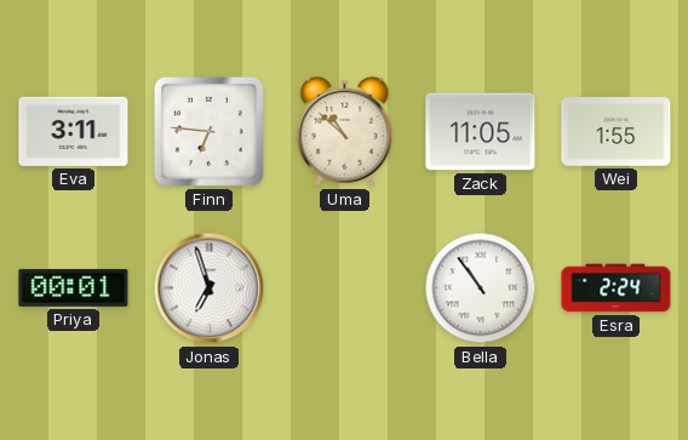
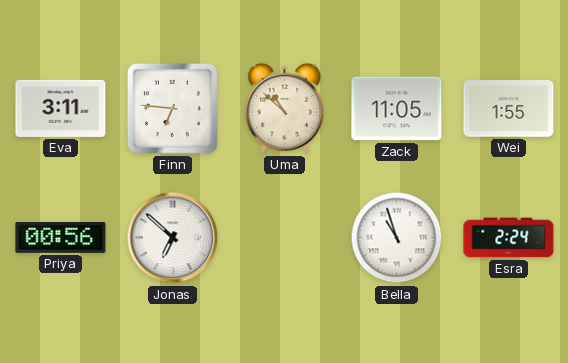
Priya: 00:01 -> 00:56
Jonas: 6:57 -> 6:52
Bella: 10:54 -> 10:57
